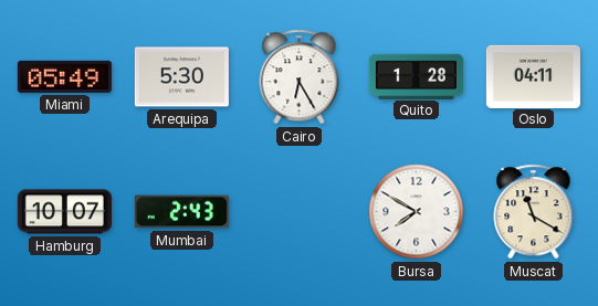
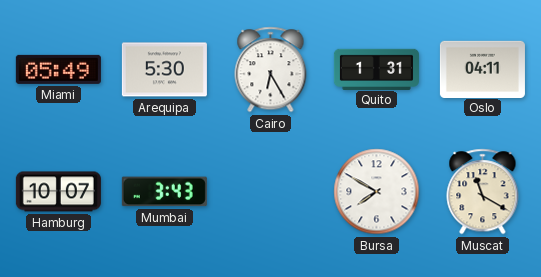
Quito: 1:28 -> 1:31
Mumbai: 2:43 -> 3:43
